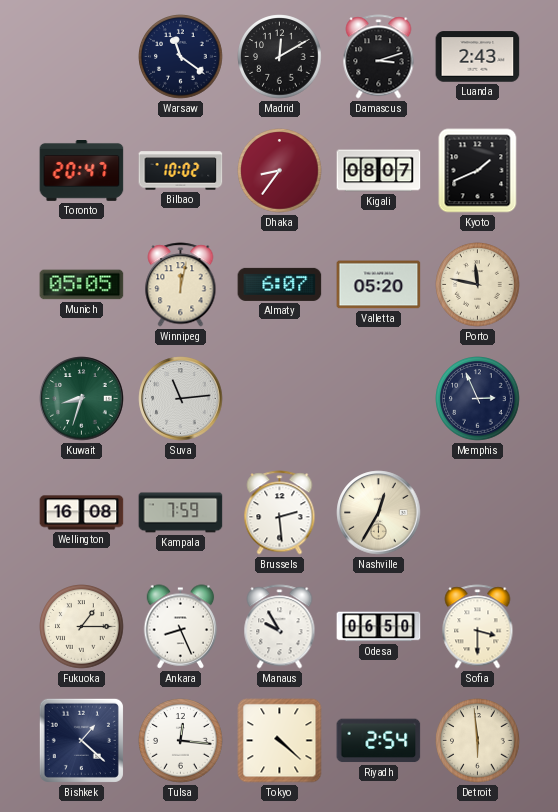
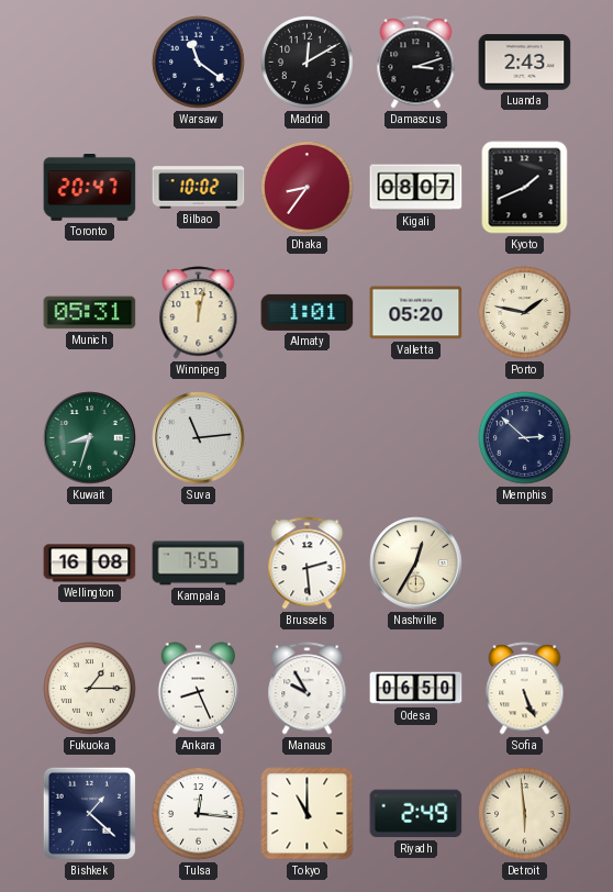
Munich: 05:05 -> 05:31
Almaty: 6:07 -> 1:01
Porto: 11:47 -> 1:47
Memphis: 2:56 -> 2:52
Kampala: 7:59 -> 7:55
Sofia: 3:30 -> 5:26
Tokyo: 4:22 -> 11:00
Riyadh: 2:54 -> 2:49
